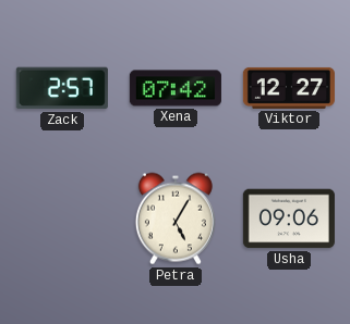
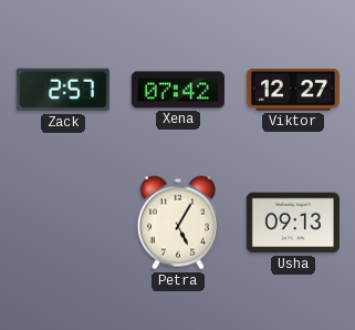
Usha: 09:06 -> 09:13
